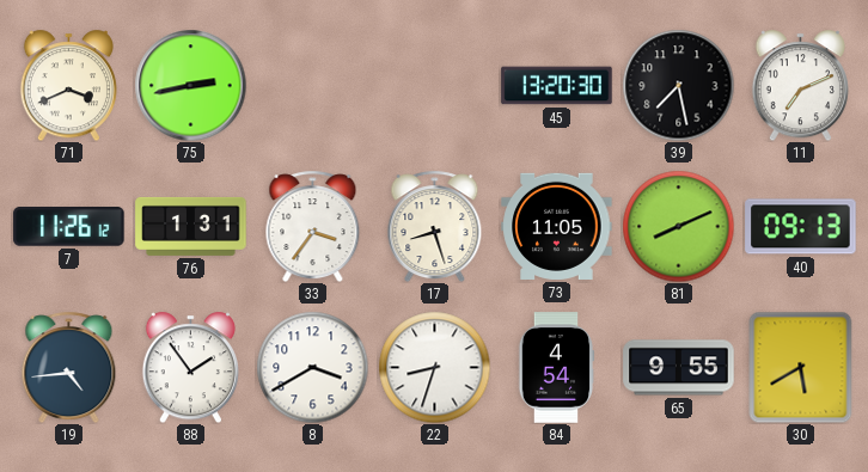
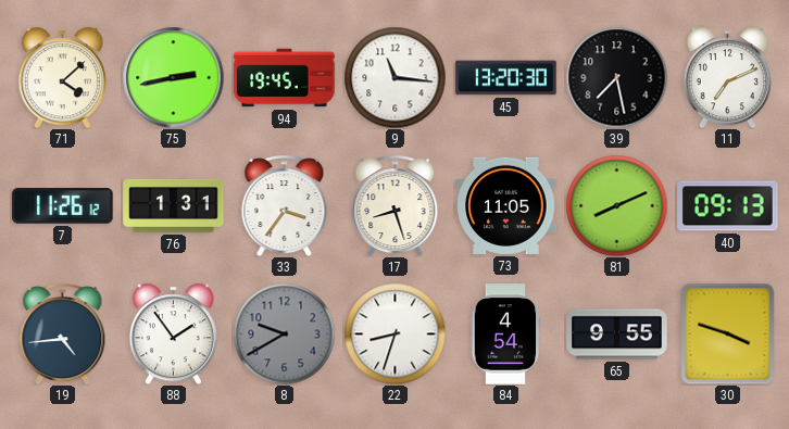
71: 3:41 -> 4:08
94: none -> 19:45
9: none -> 11:16
8: 3:40 -> 9:40
8 dial: white -> grey
30: 5:40 -> 3:48
